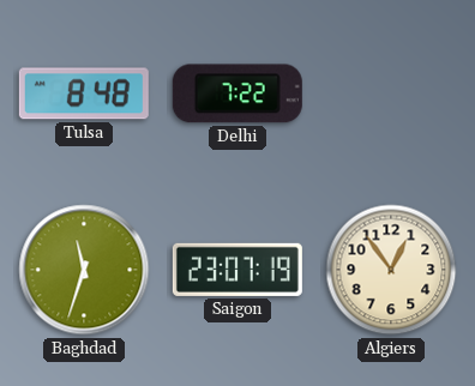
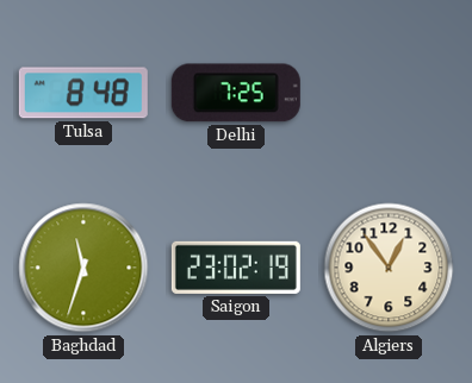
Delhi: 7:22 -> 7:25
Saigon: 23:07 -> 23:02
